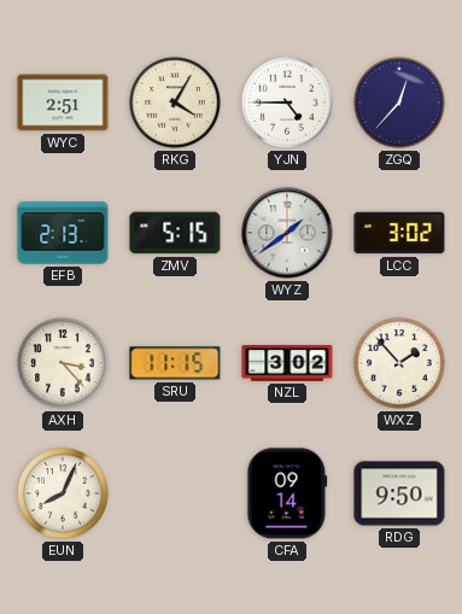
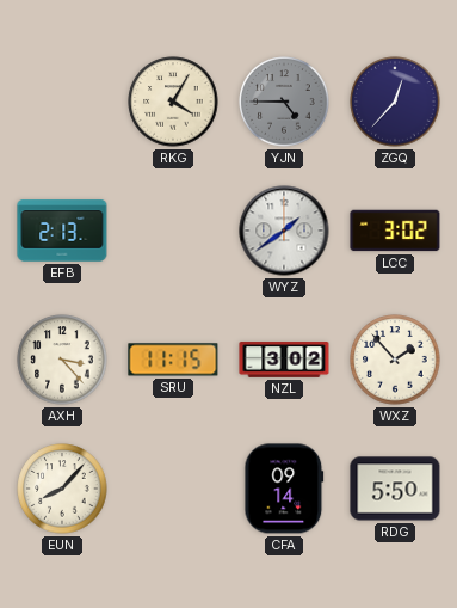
WYC: 2:51 -> none
YJN dial: white -> grey
ZMV: 5:15 -> none
EUN: 8:04 -> 8:07
RDG: 9:50 -> 5:50
